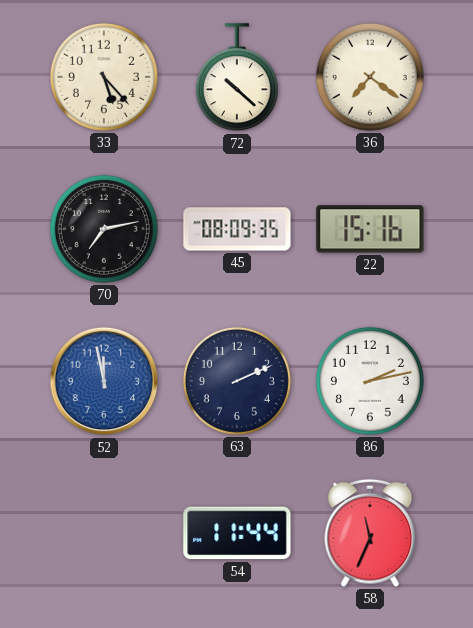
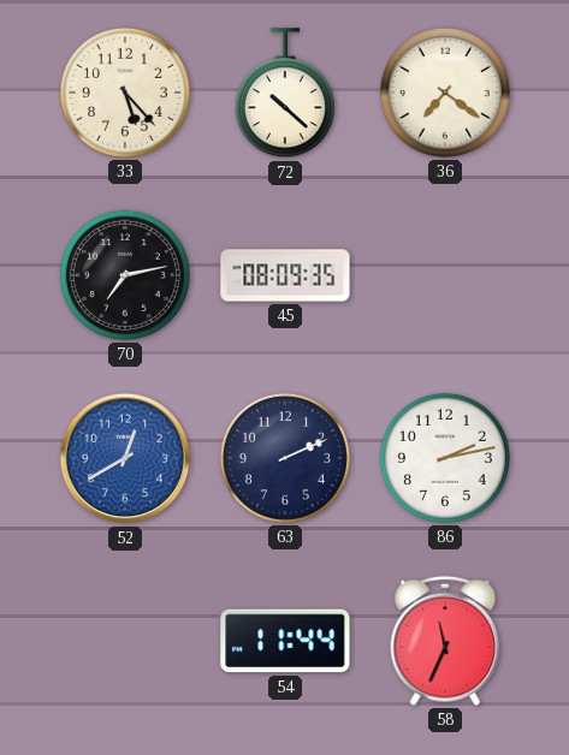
22: 15:16 -> none
52: 11:58 -> 12:40
